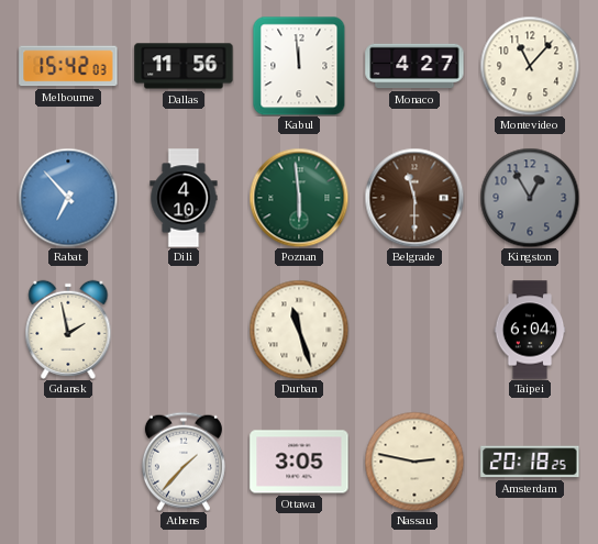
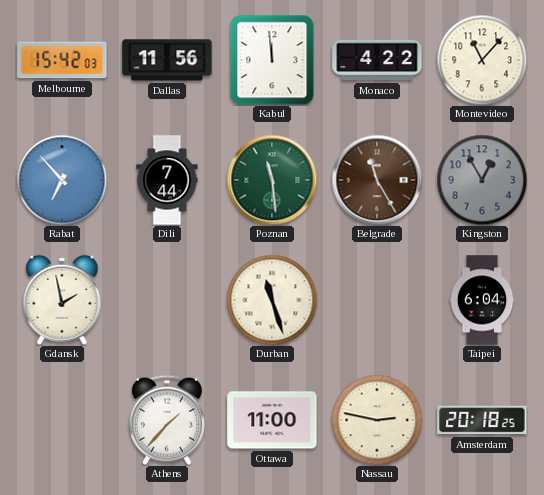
Monaco: 4:27 -> 4:22
Dili: 4:10 -> 7:44
Poznan: 5:59 -> 11:29
Belgrade: 11:30 -> 11:25
Ottawa: 3:05 -> 11:00
